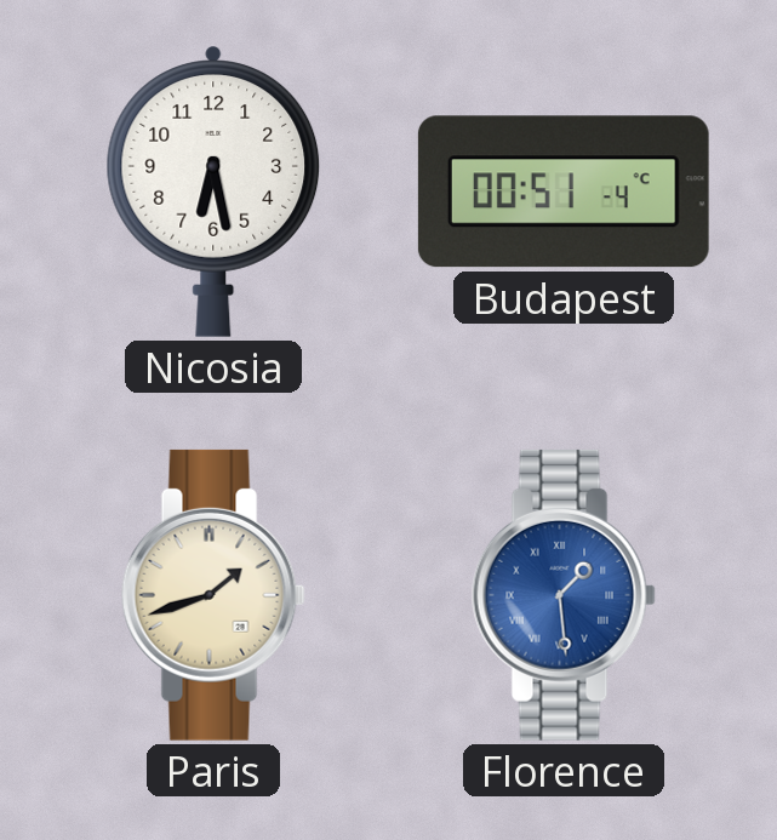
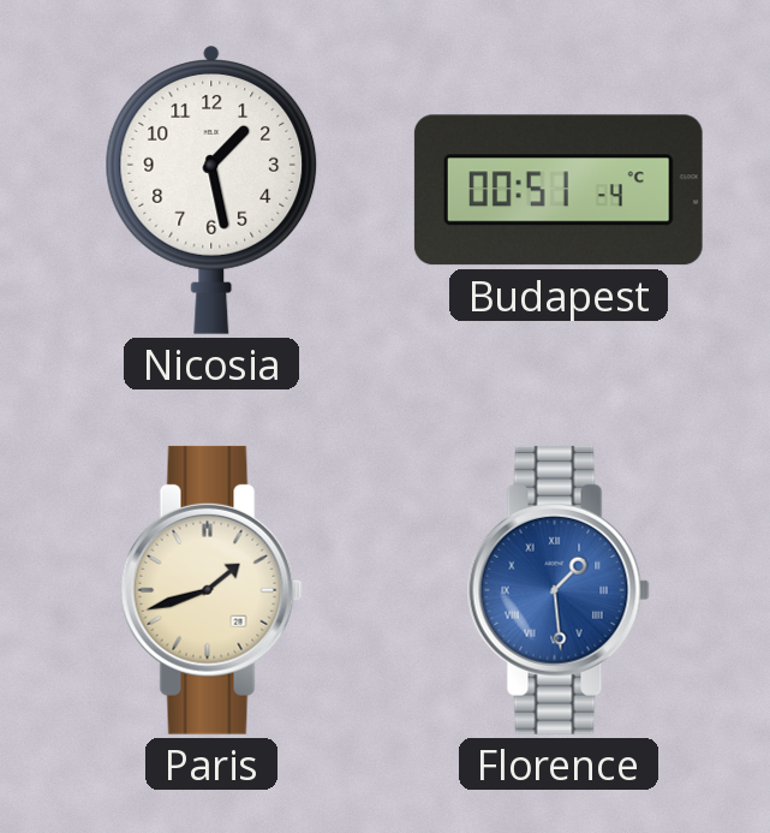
Nicosia: 6:28 -> 1:28
